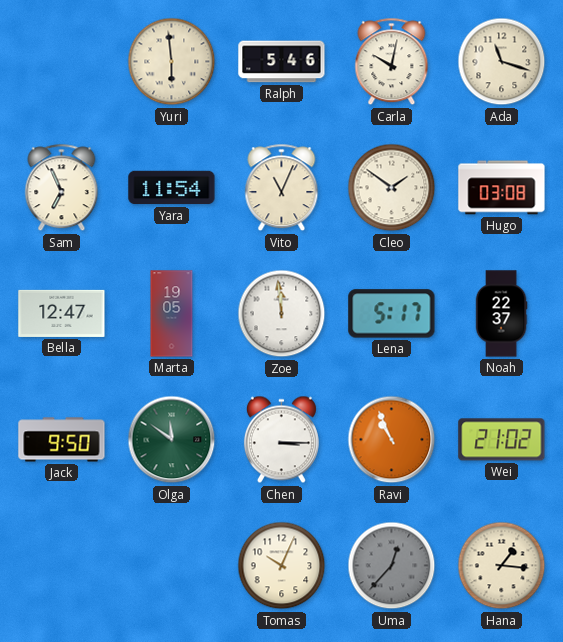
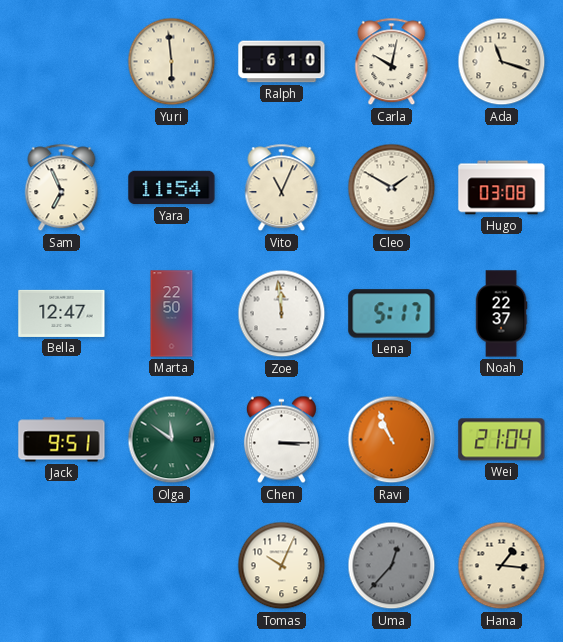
Ralph: 5:46 -> 6:10
Cleo: 1:51 -> 1:50
Marta: 19:05 -> 22:50
Jack: 9:50 -> 9:51
Wei: 21:02 -> 21:04
